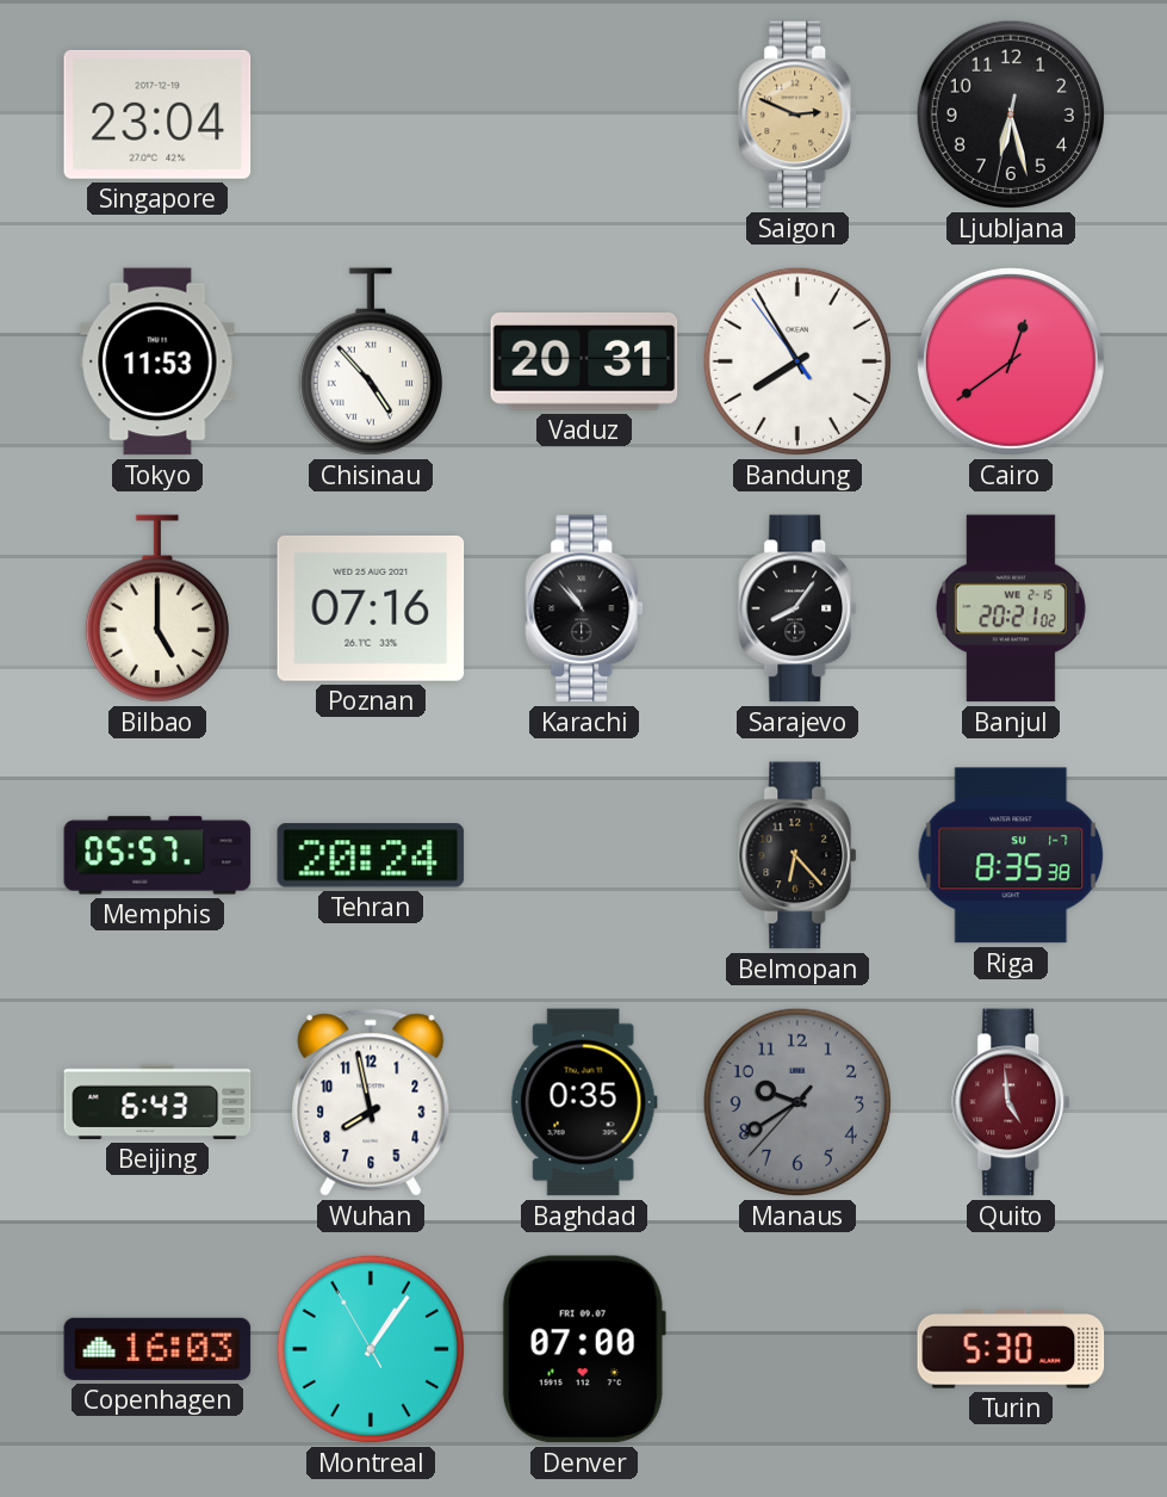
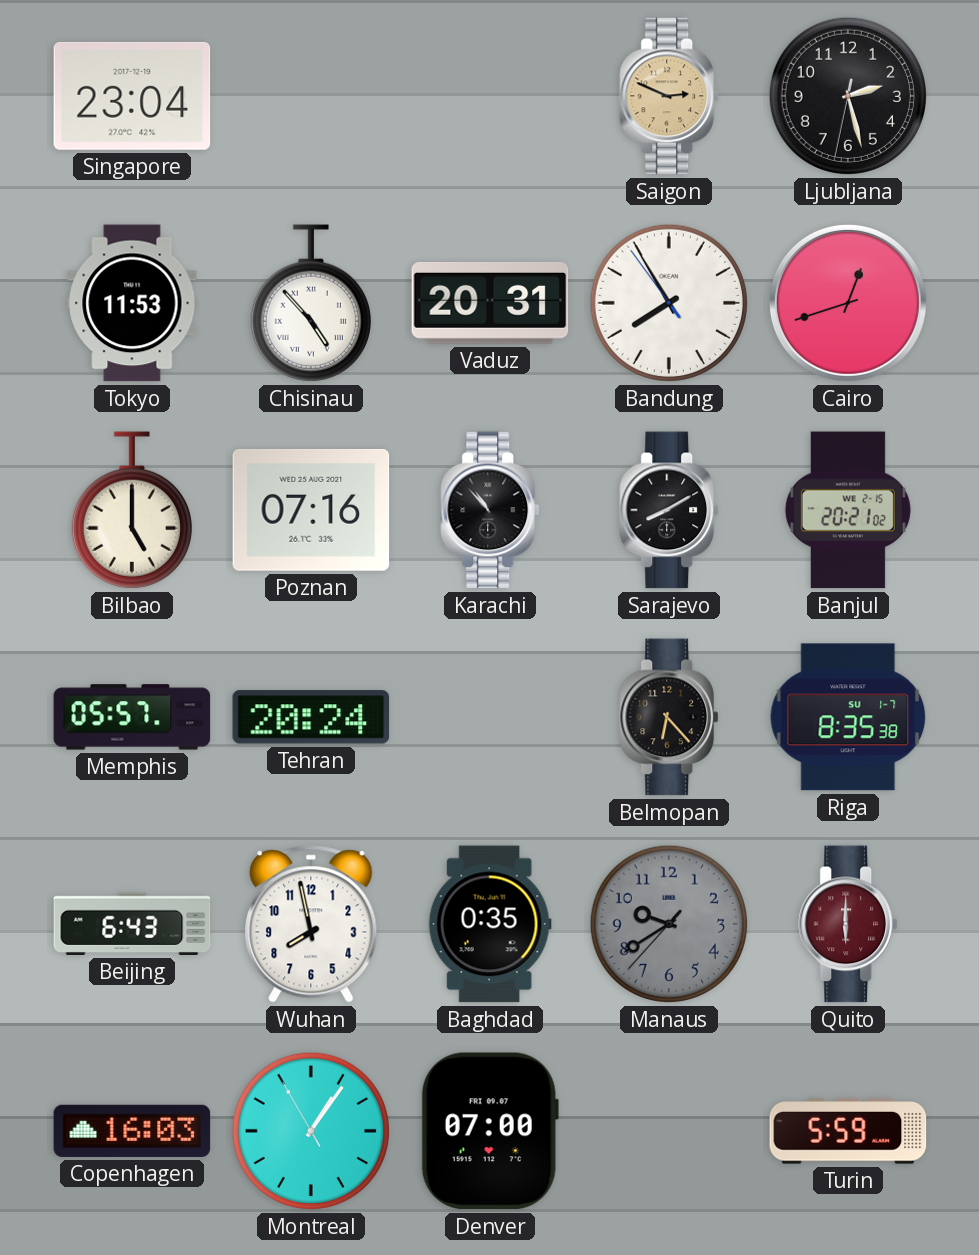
Ljubljana: 6:27 -> 2:27
Cairo: 12:39 -> 12:42
Sarajevo: 8:06 -> 8:10
Quito: 4:59 -> 6:00
Turin: 5:30 -> 5:59
